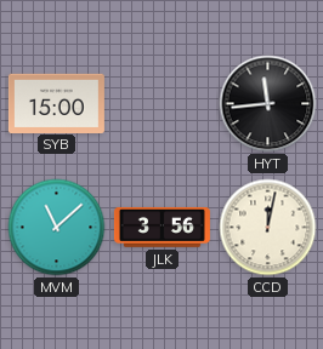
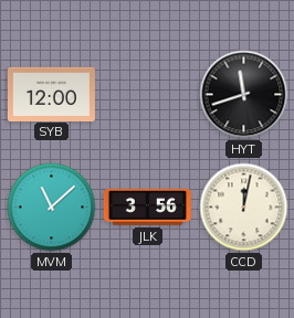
SYB: 15:00 -> 12:00
HYT: 11:44 -> 11:42
